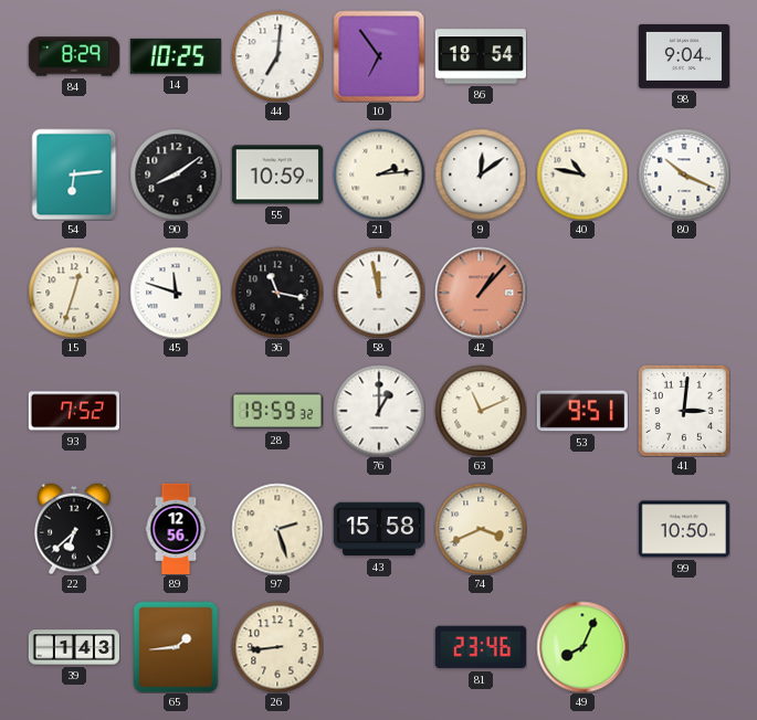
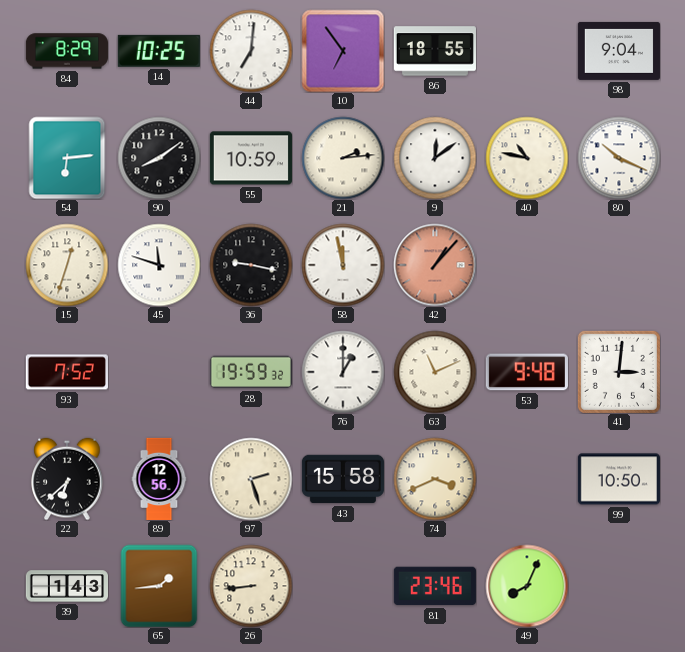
86: 18:54 -> 18:55
36: 11:17 -> 9:17
53: 9:51 -> 9:48
